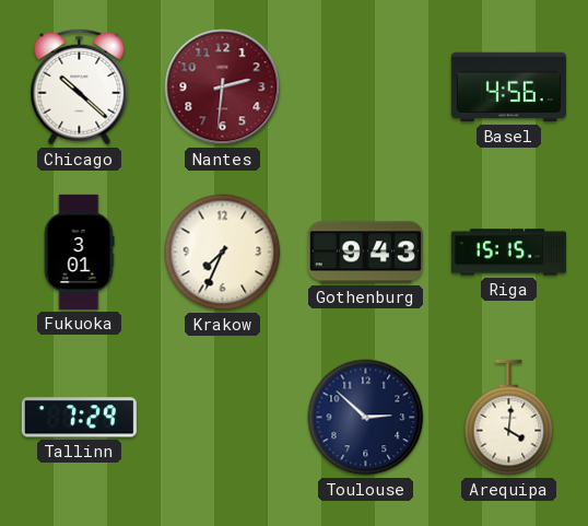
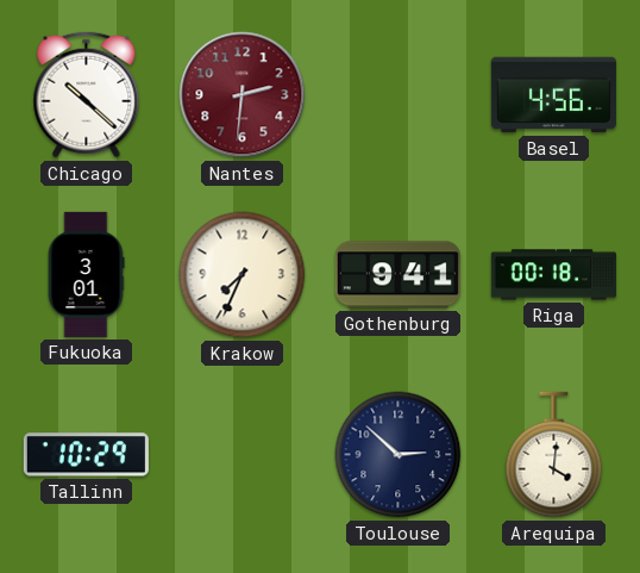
Gothenburg: 9:43 -> 9:41
Riga: 15:15 -> 00:18
Tallinn: 7:29 -> 10:29
